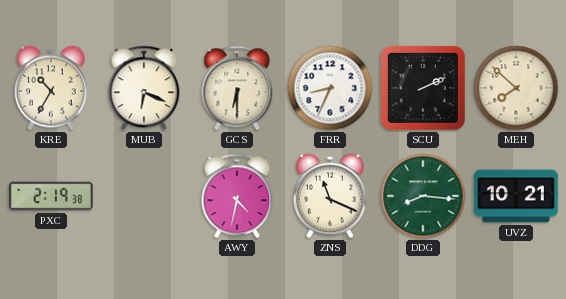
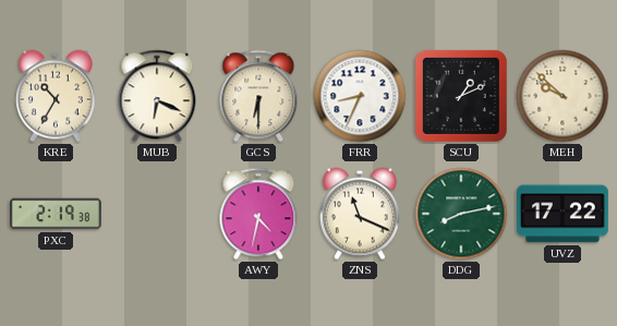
SCU: 2:11 -> 1:11
MEH: 7:52 -> 9:52
DDG: 8:16 -> 8:13
UVZ: 10:21 -> 17:22
